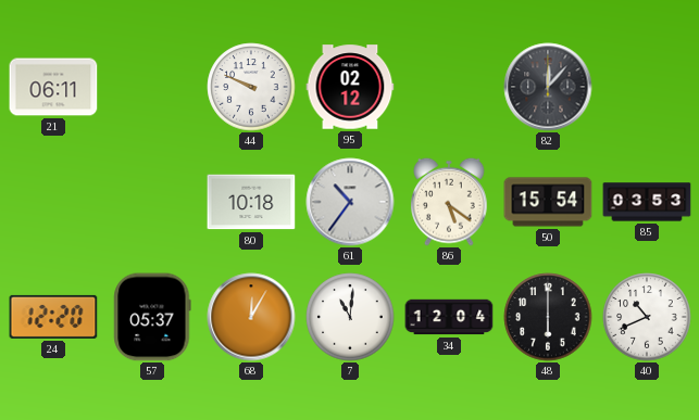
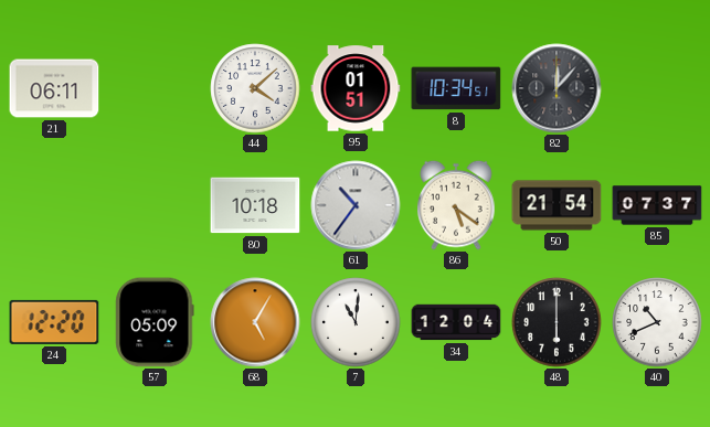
44: 9:49 -> 4:08
95: 02:12 -> 01:51
8: none -> 10:34
50: 15:54 -> 21:54
85: 03:53 -> 07:37
57: 05:37 -> 05:09
68: 12:05 -> 5:05
